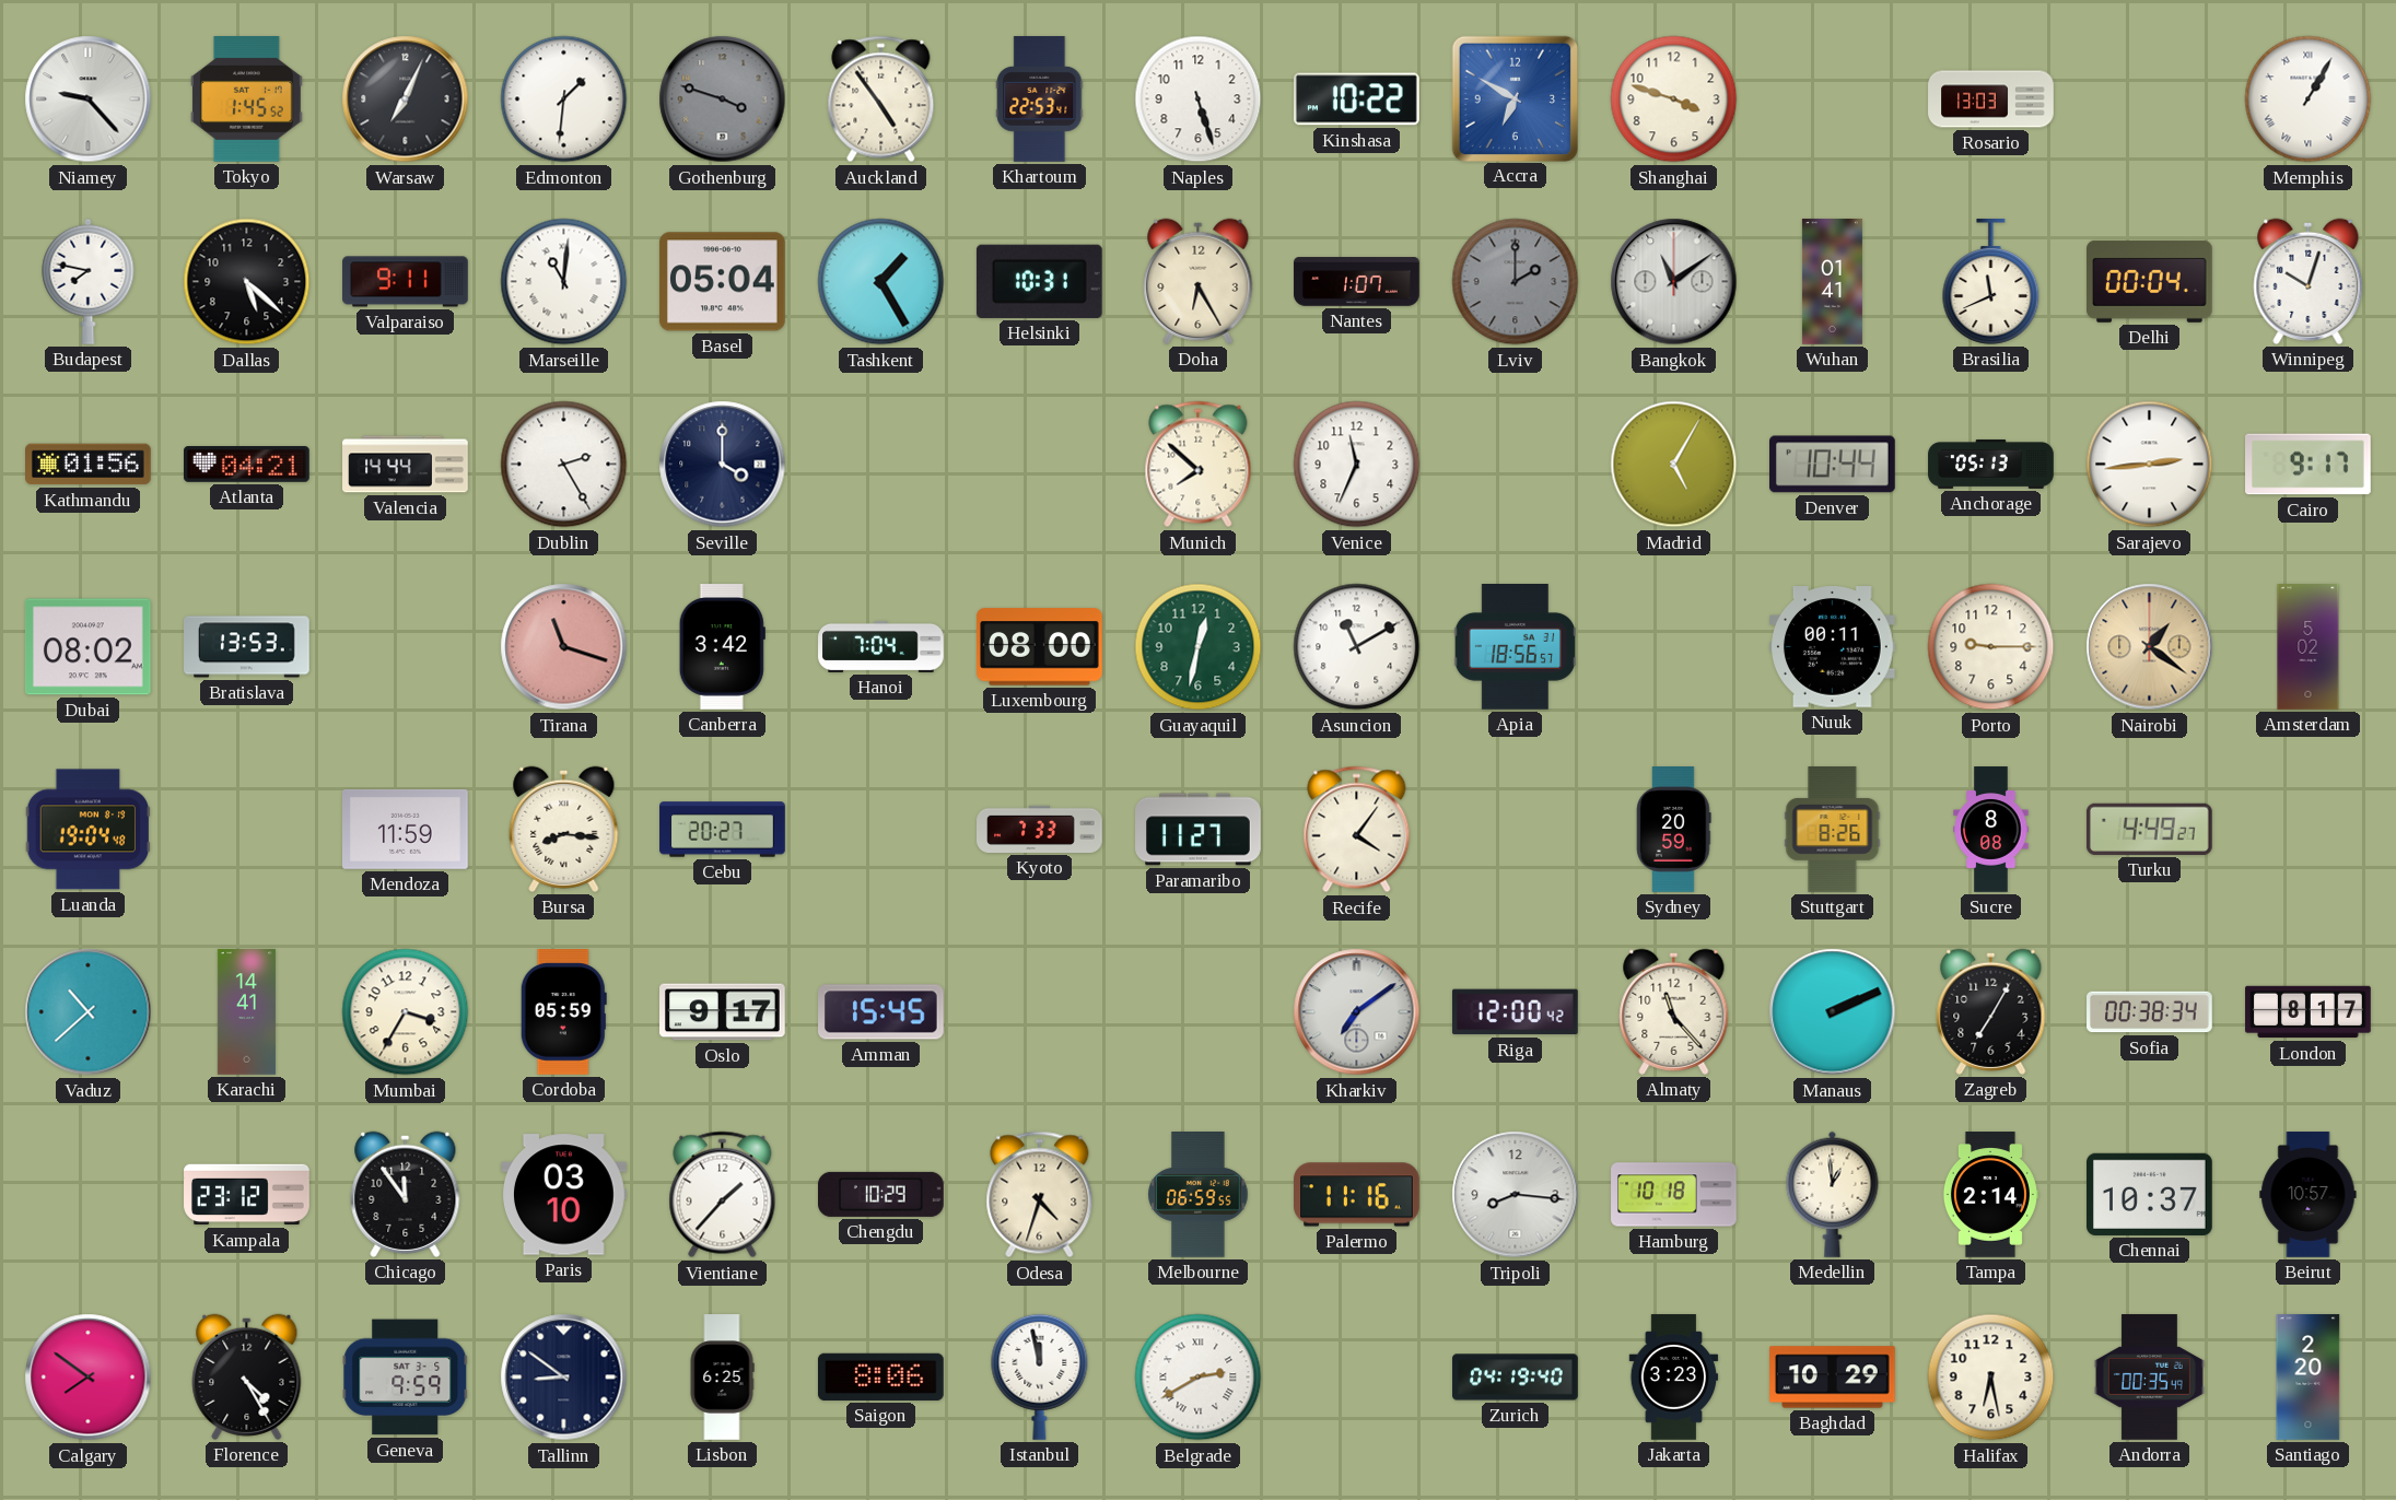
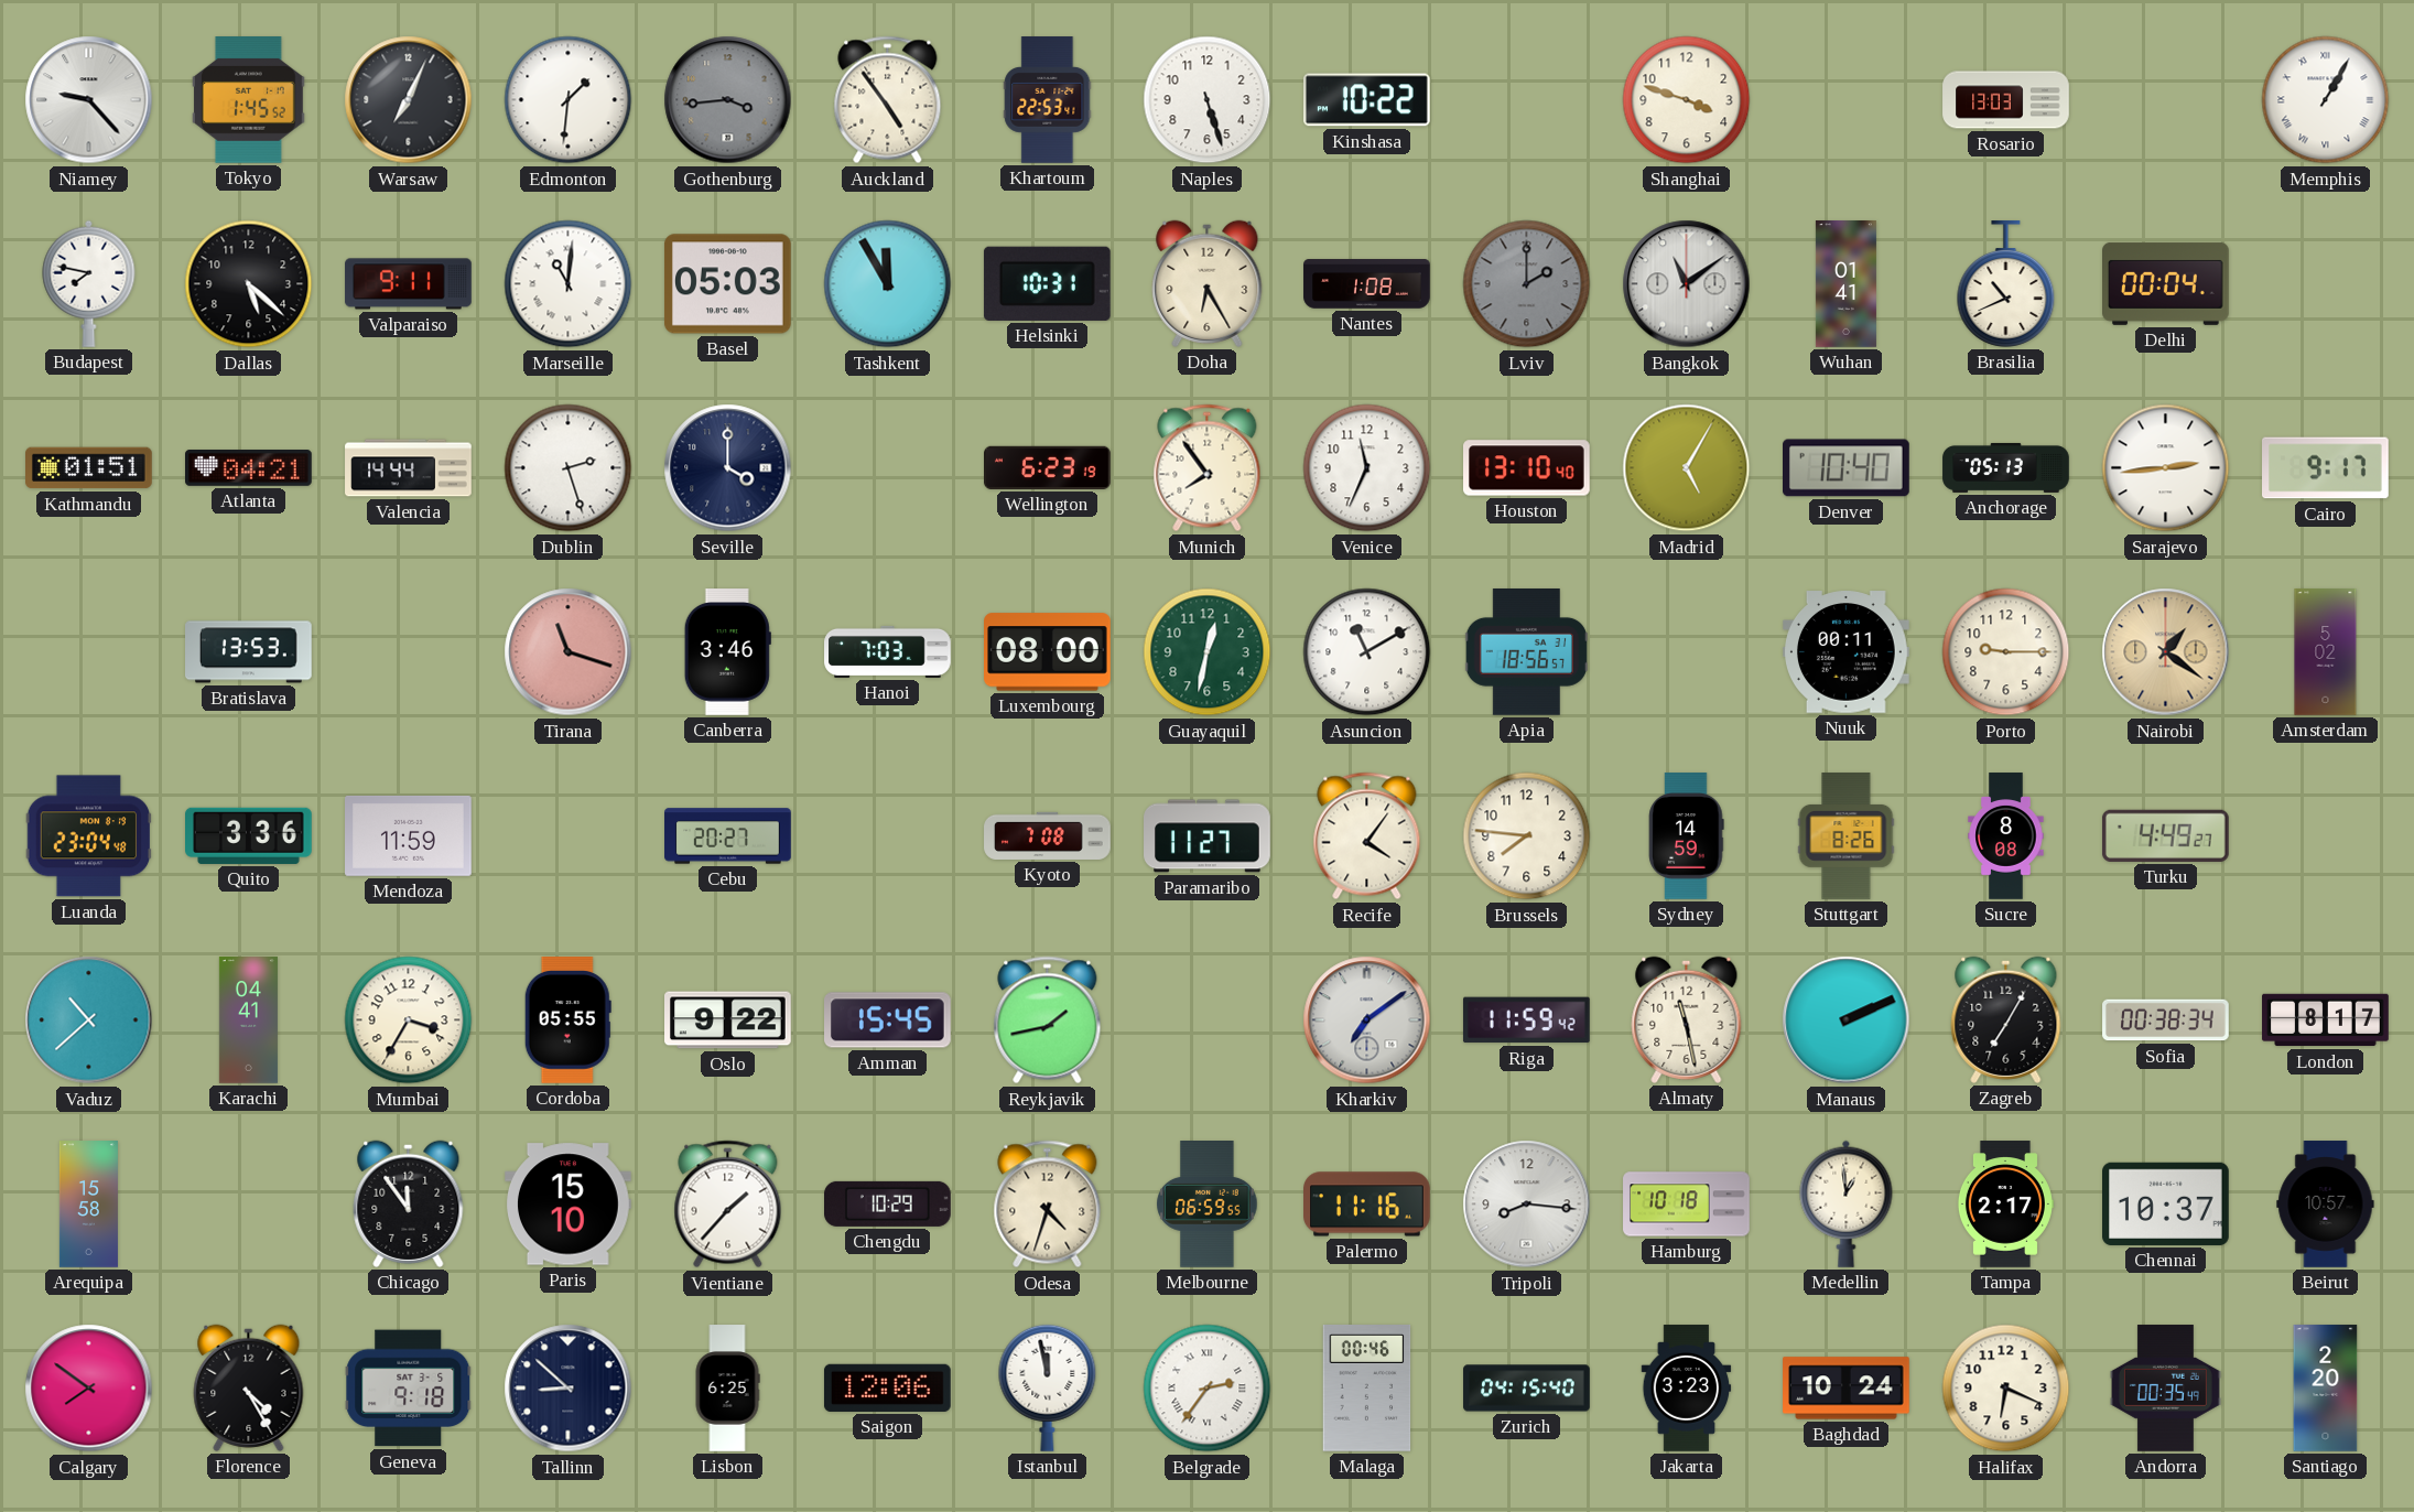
Gothenburg: 3:48 -> 3:44
Accra: 6:50 -> none
Basel: 05:04 -> 05:03
Tashkent: 1:25 -> 11:55
Nantes: 1:07 -> 1:08
Brasilia: 11:41 -> 10:41
Winnipeg: 10:03 -> none
Kathmandu: 01:56 -> 01:51
Dublin: 2:25 -> 2:27
Wellington: none -> 6:23
Munich: 7:52 -> 7:54
Houston: none -> 13:10
Denver: 10:44 -> 10:40
Dubai: 08:02 -> none
Canberra: 3:42 -> 3:46
Hanoi: 7:04 -> 7:03
Luanda: 19:04 -> 23:04
Quito: none -> 3:36
Bursa: 8:16 -> none
Kyoto: 7:33 -> 7:08
Brussels: none -> 7:46
Sydney: 20:59 -> 14:59
Karachi: 14:41 -> 04:41
Cordoba: 05:59 -> 05:55
Oslo: 9:17 -> 9:22
Reykjavik: none -> 1:43
Riga: 12:00 -> 11:59
Almaty: 11:23 -> 11:28
Arequipa: none -> 15:58
Kampala: 23:12 -> none
Paris: 03:10 -> 15:10
Tampa: 2:14 -> 2:17
Geneva: 9:59 -> 9:18
Tallinn: 8:51 -> 8:52
Saigon: 8:06 -> 12:06
Belgrade: 2:40 -> 2:36
Malaga: none -> 00:46
Zurich: 04:19 -> 04:15
Baghdad: 10:29 -> 10:24
Halifax: 6:28 -> 6:19
